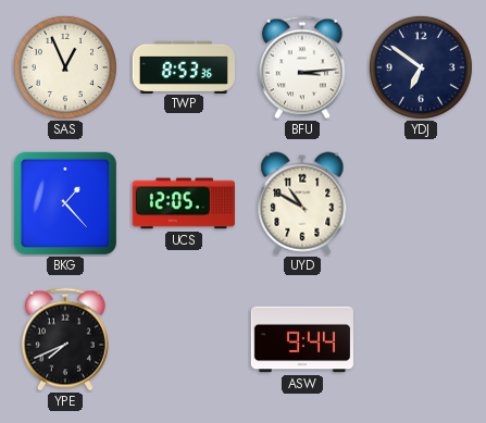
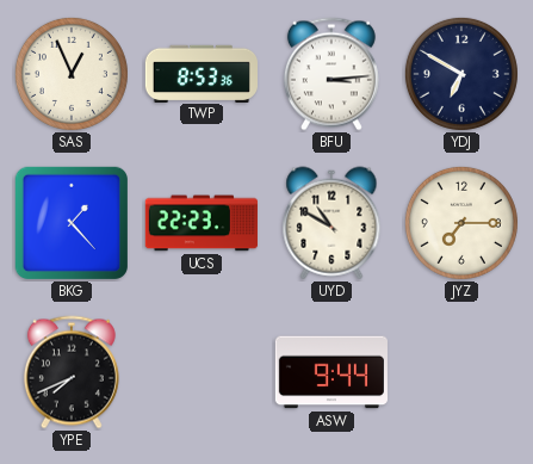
YDJ: 6:51 -> 6:50
UCS: 12:05 -> 22:23
JYZ: none -> 7:15
